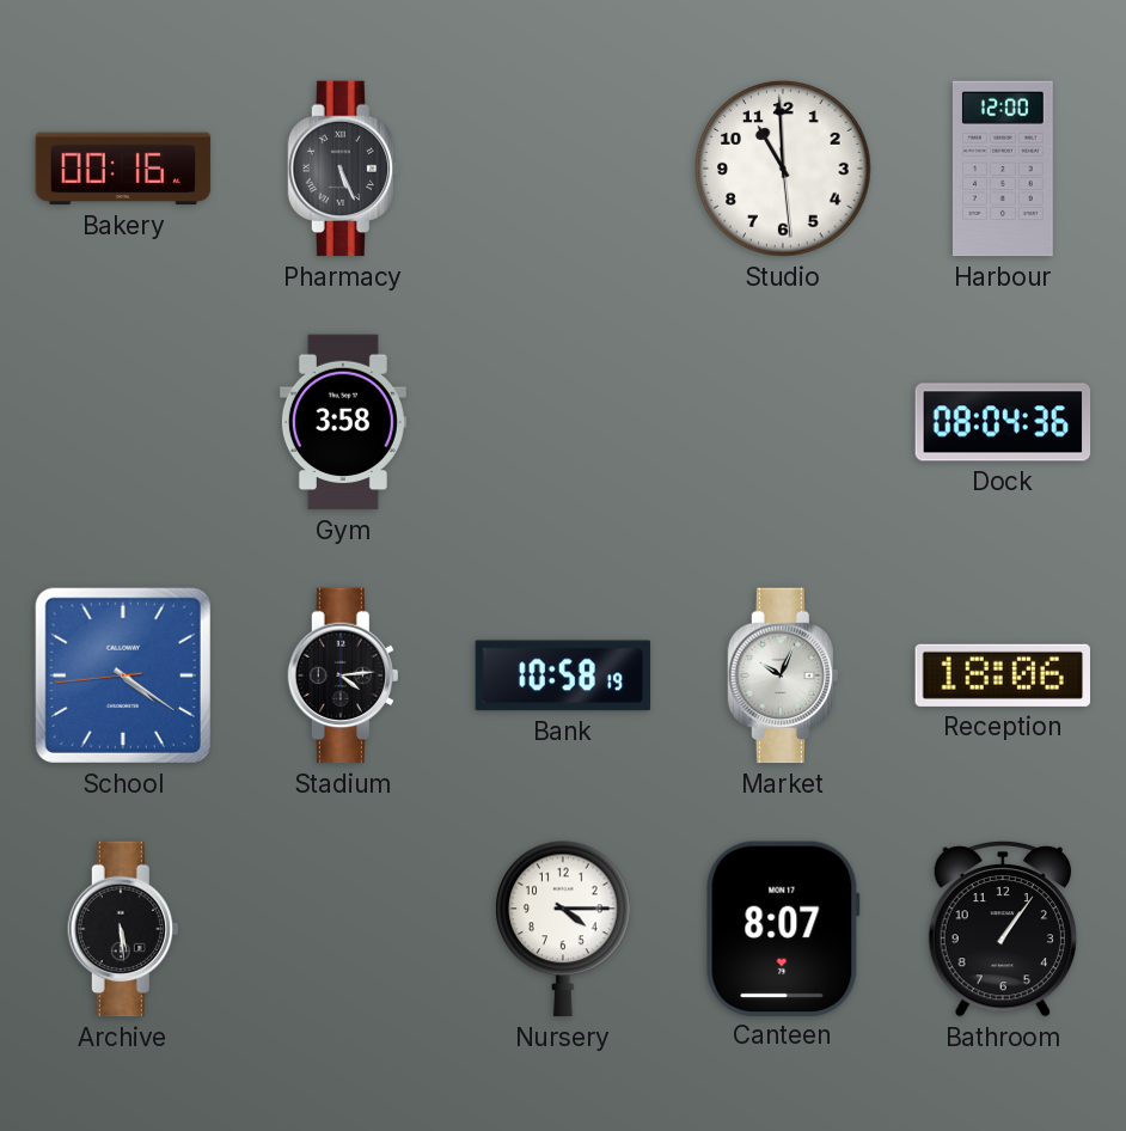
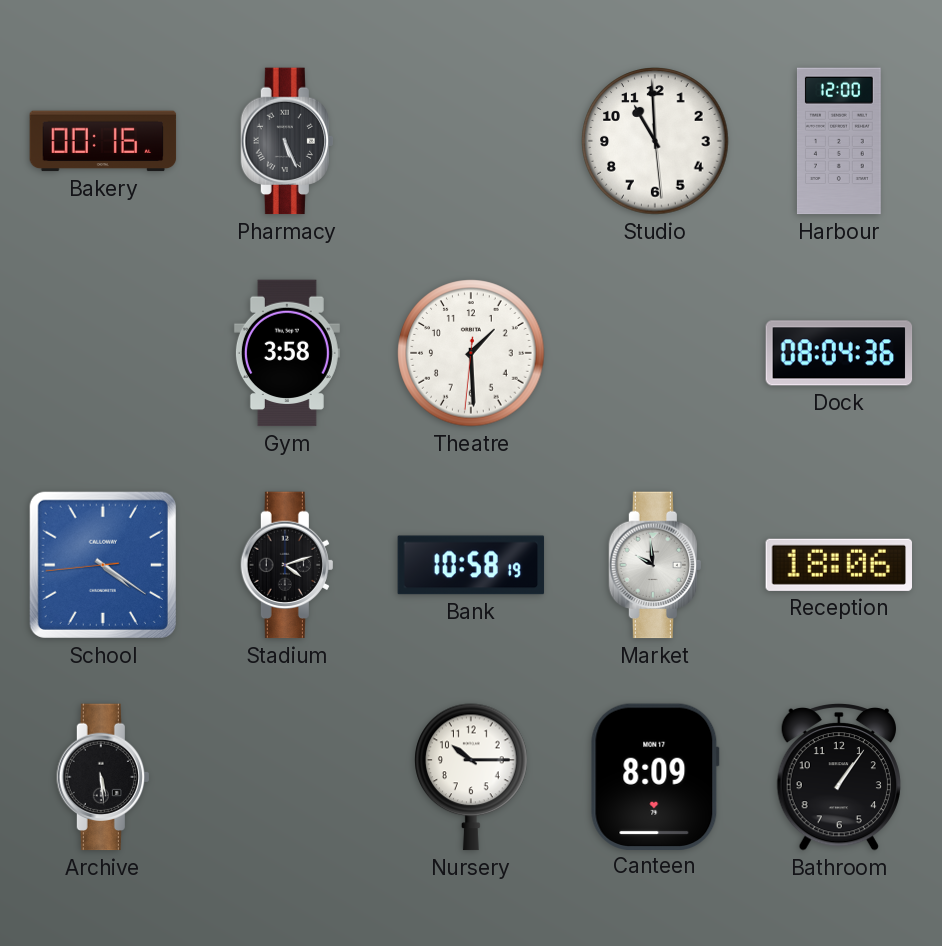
Theatre: none -> 1:29
Stadium: 4:14 -> 4:12
Market: 10:04 -> 9:59
Nursery: 4:15 -> 10:15
Canteen: 8:07 -> 8:09
